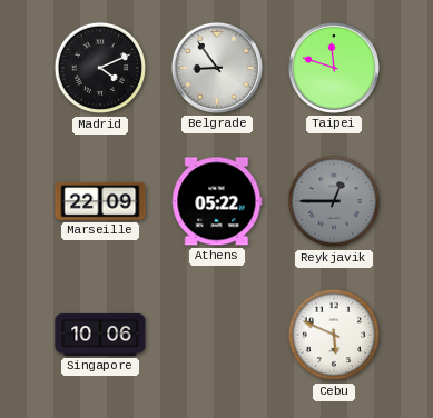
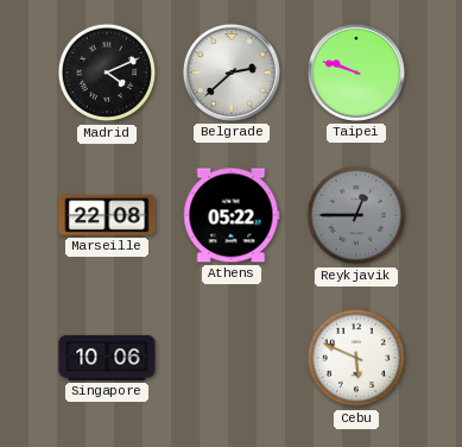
Belgrade: 8:54 -> 2:38
Taipei: 11:48 -> 9:48
Marseille: 22:09 -> 22:08
